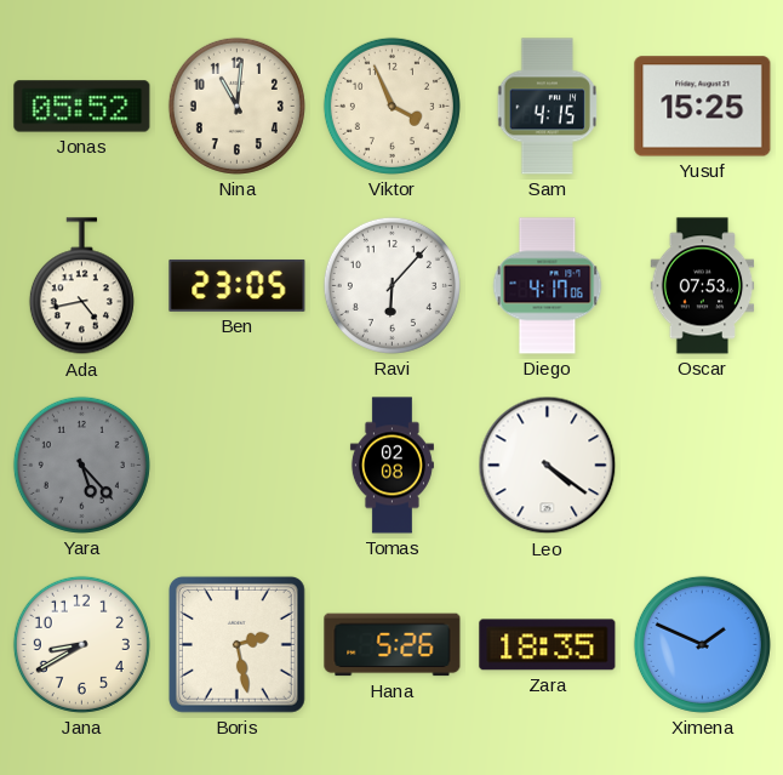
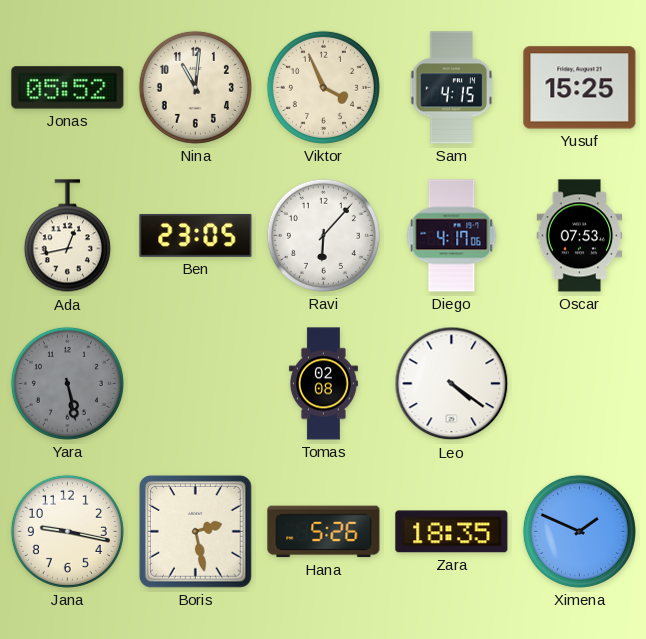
Ada: 4:43 -> 12:43
Yara: 5:23 -> 5:28
Jana: 8:40 -> 9:17
